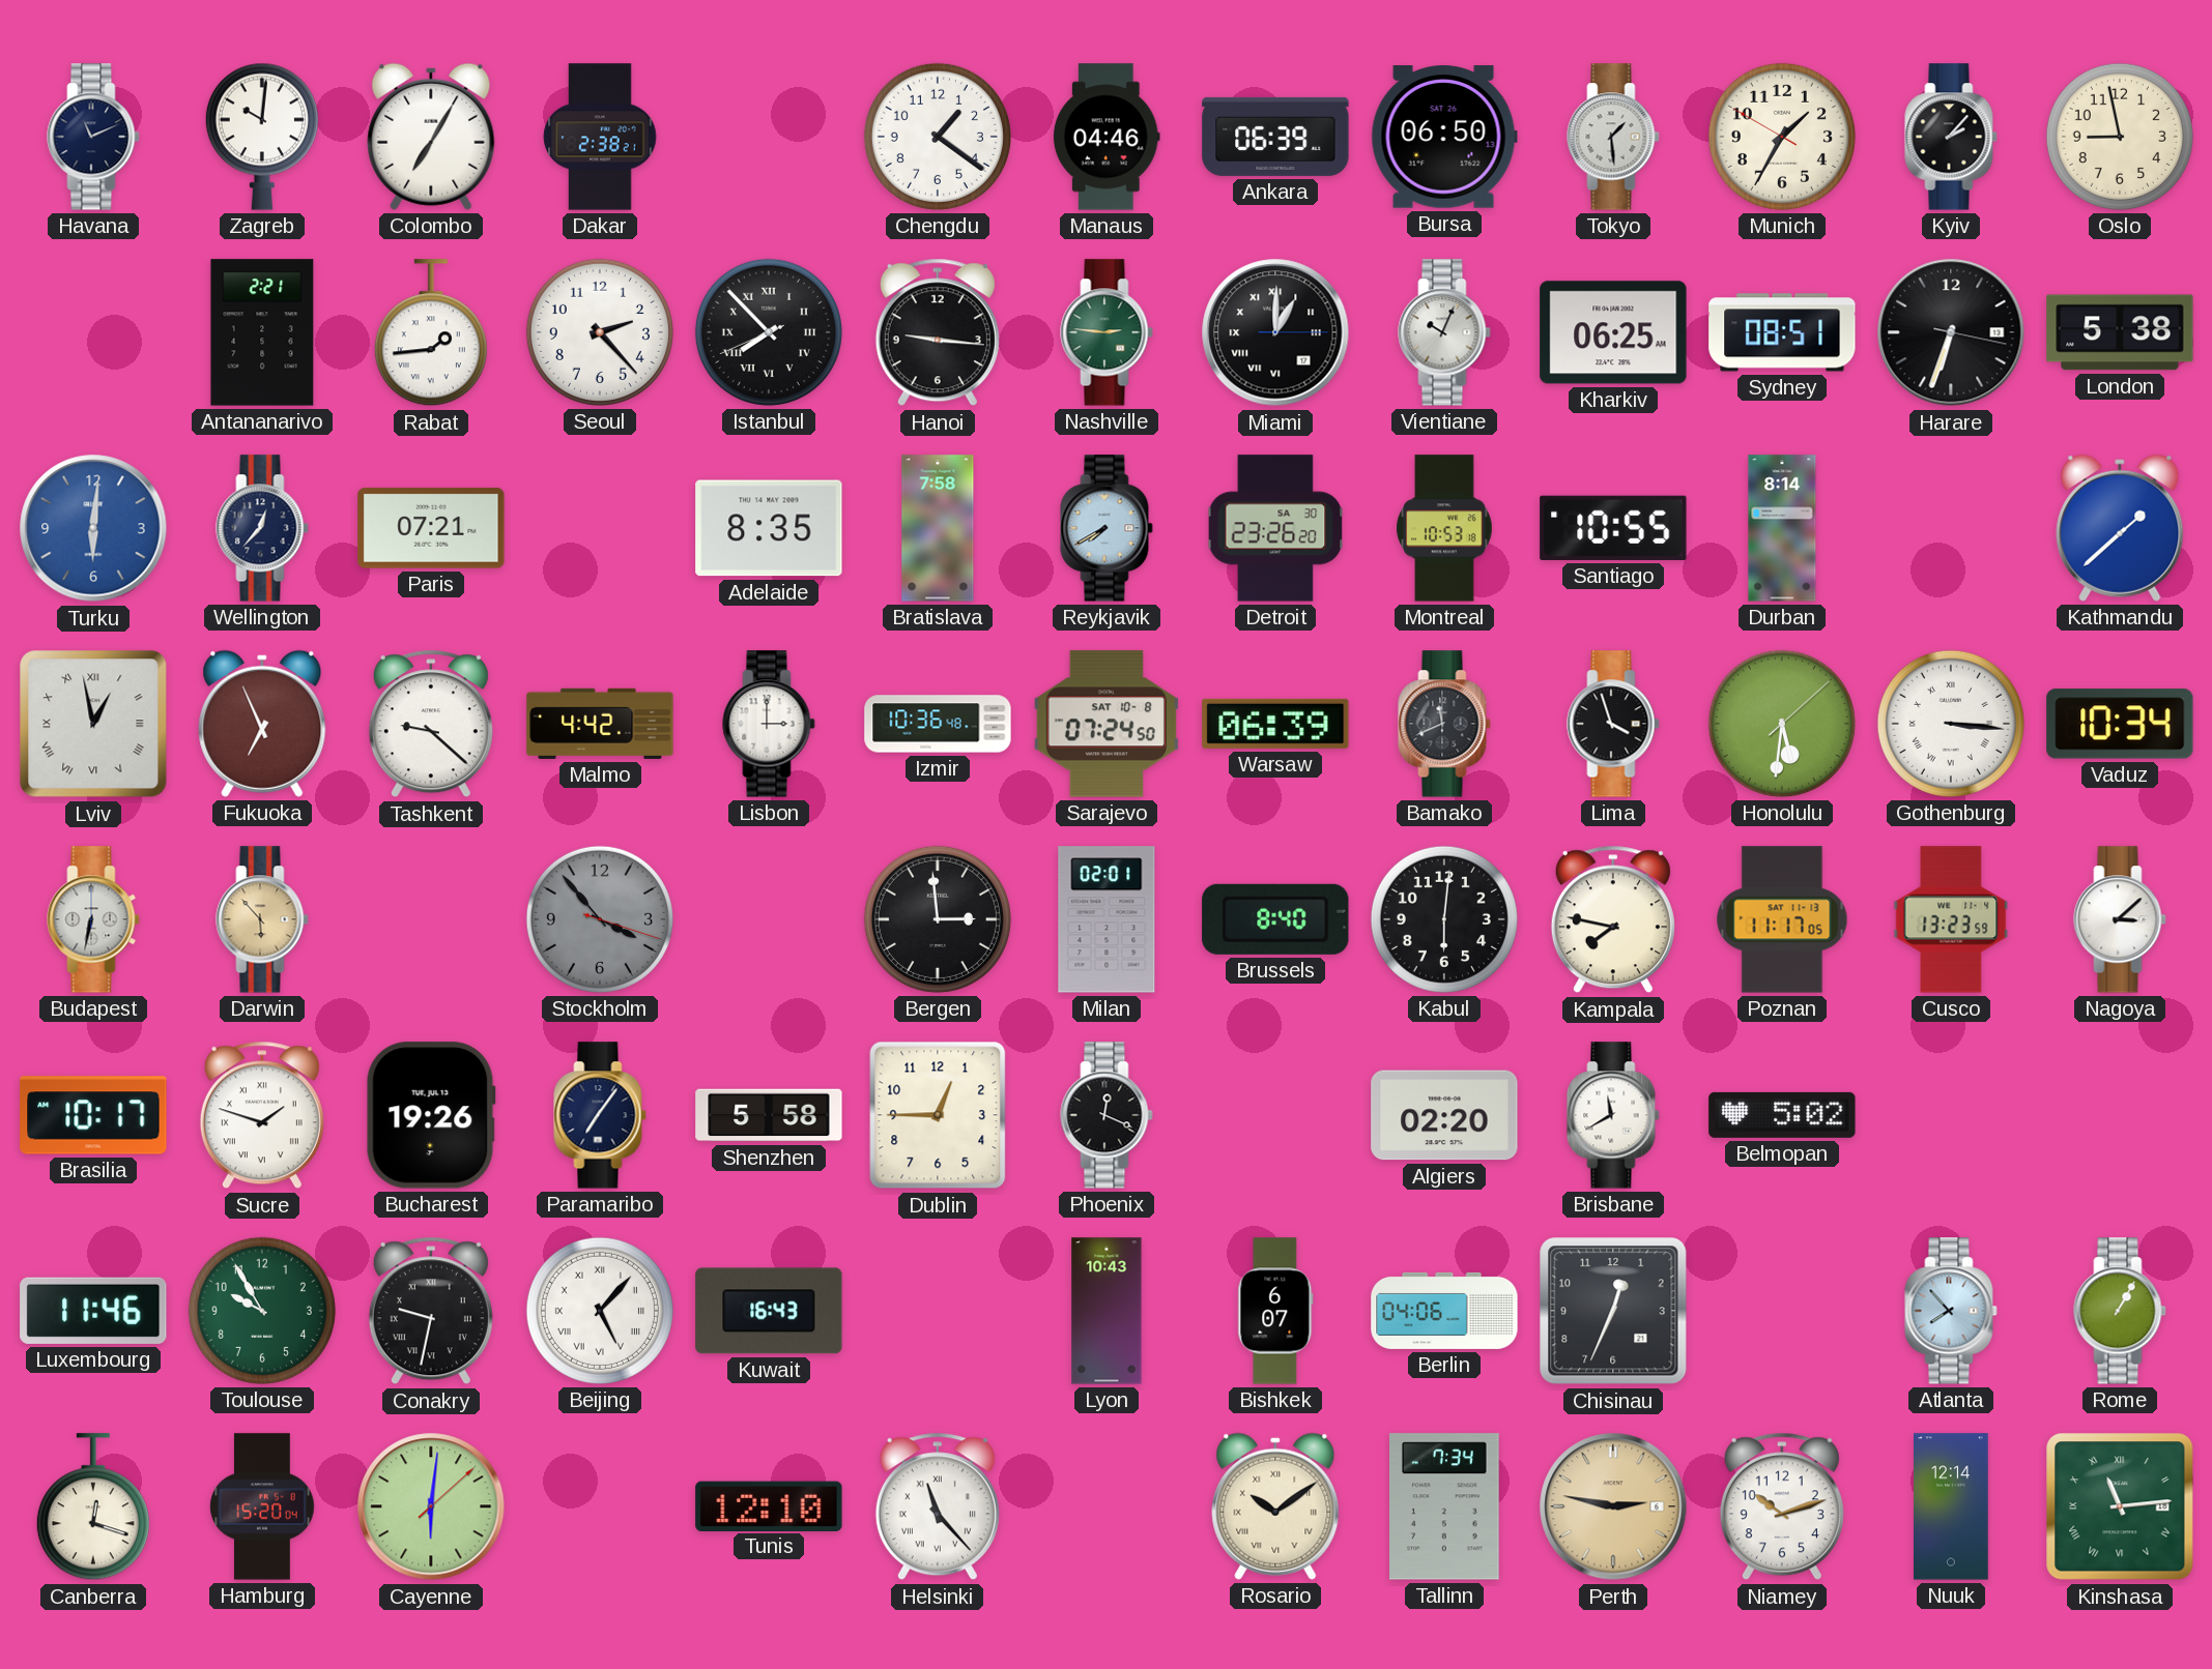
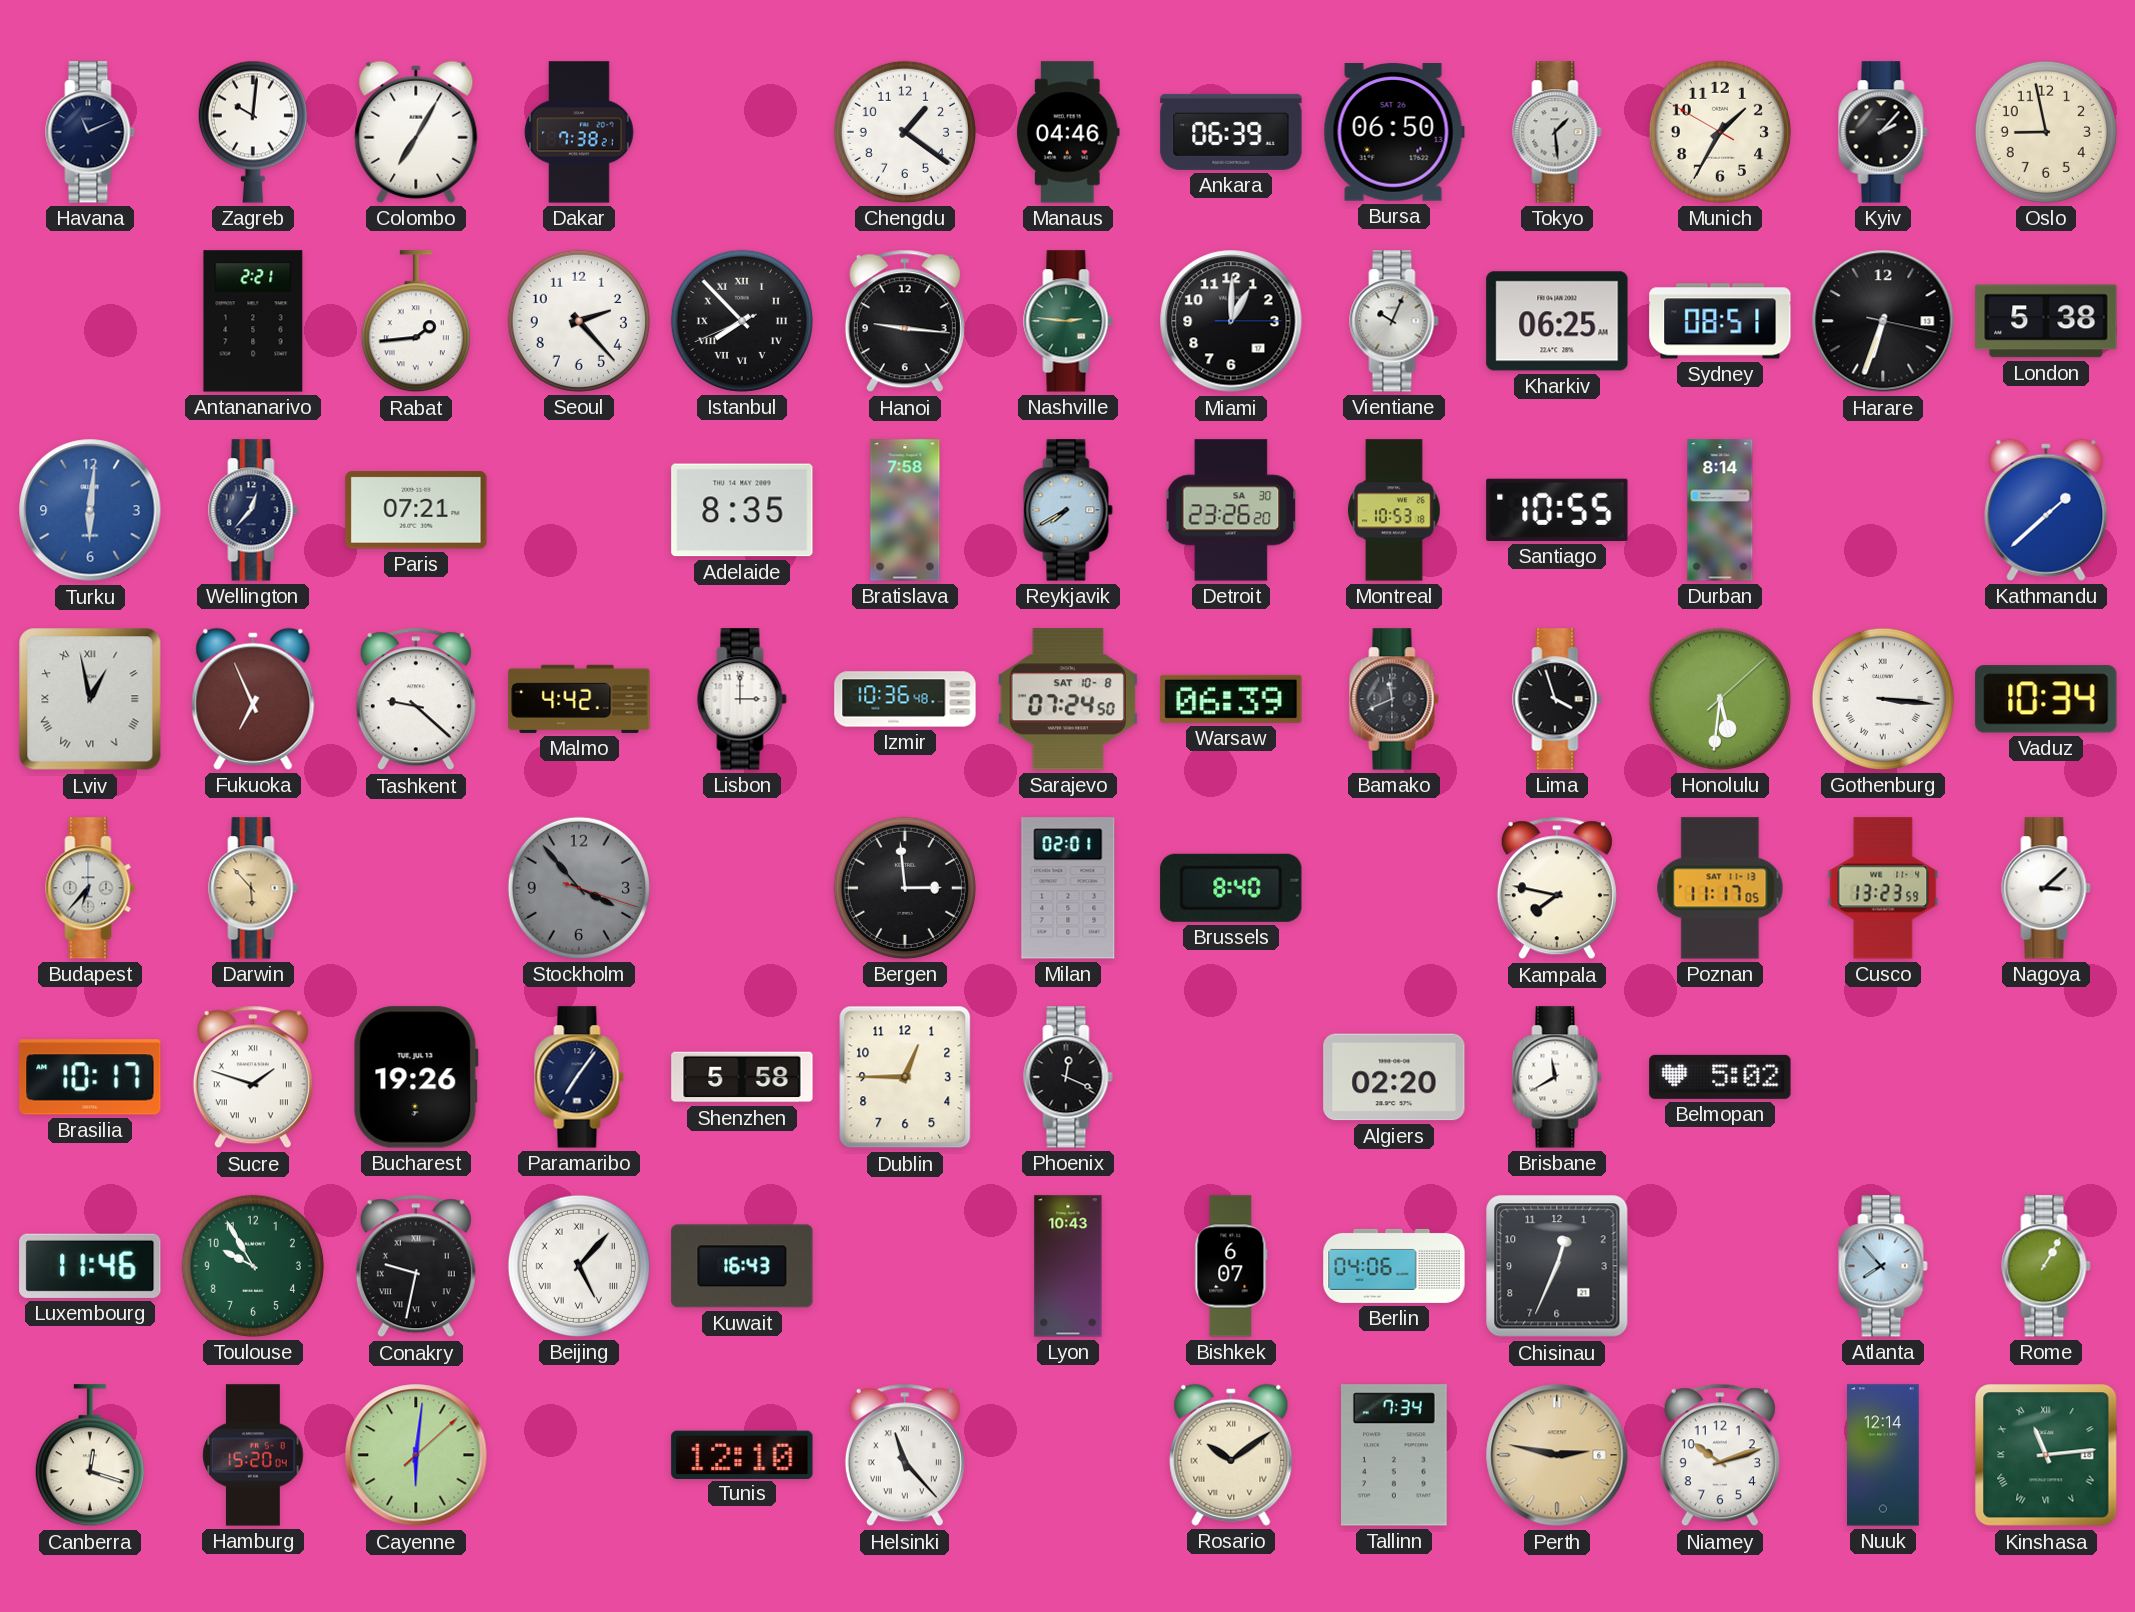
Dakar: 2:38 -> 7:38
Miami numerals: Roman -> Arabic
Budapest: 6:32 -> 6:37
Kabul: 6:01 -> none
